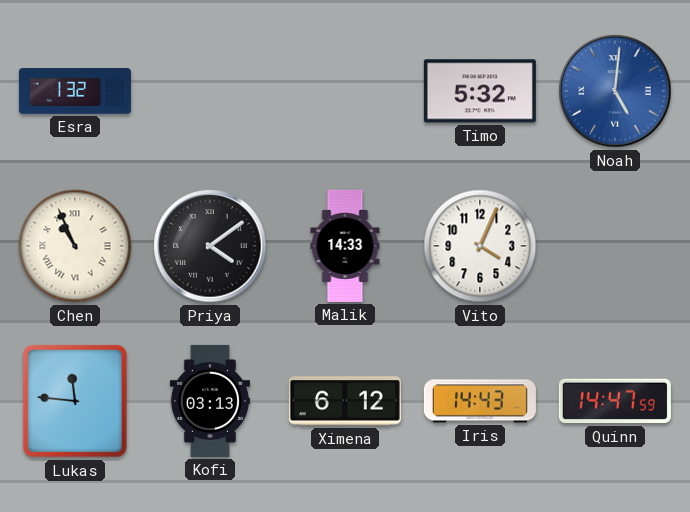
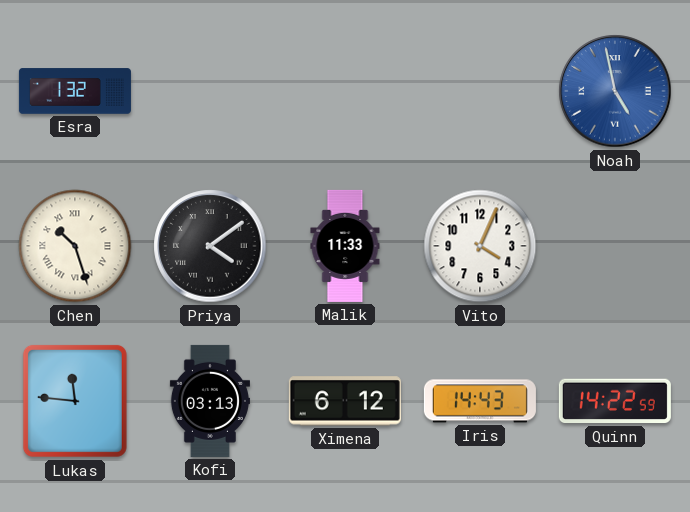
Timo: 5:32 -> none
Noah: 5:01 -> 4:58
Chen: 10:56 -> 10:27
Malik: 14:33 -> 11:33
Quinn: 14:47 -> 14:22
